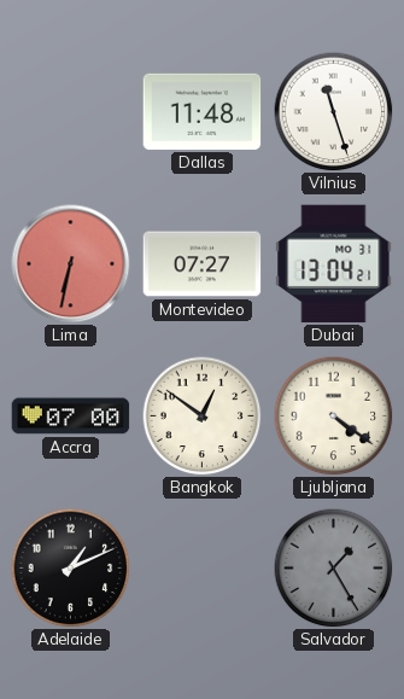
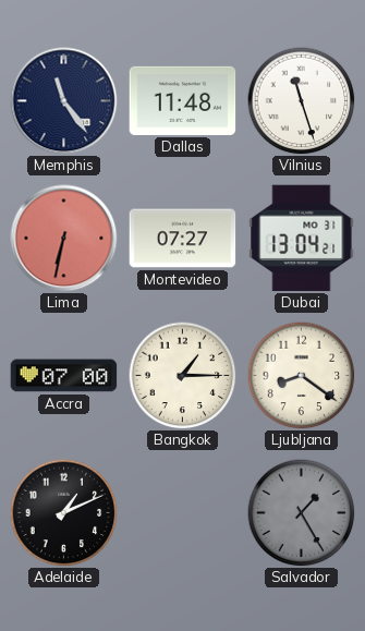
Memphis: none -> 11:24
Bangkok: 12:51 -> 1:15
Ljubljana: 4:21 -> 8:21
